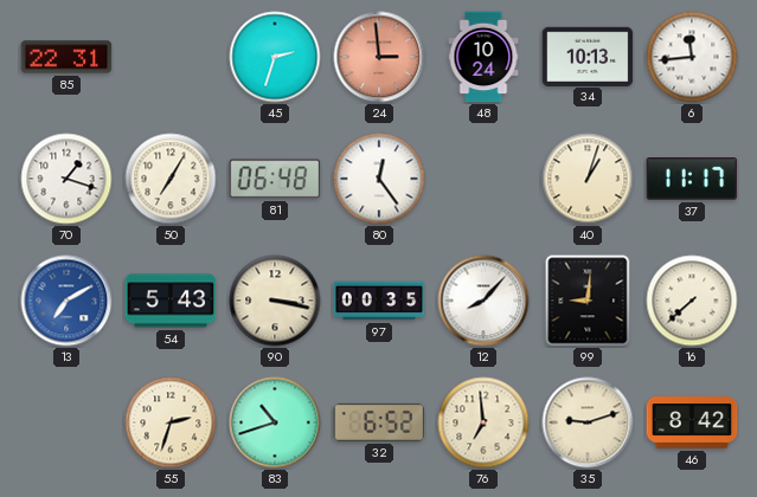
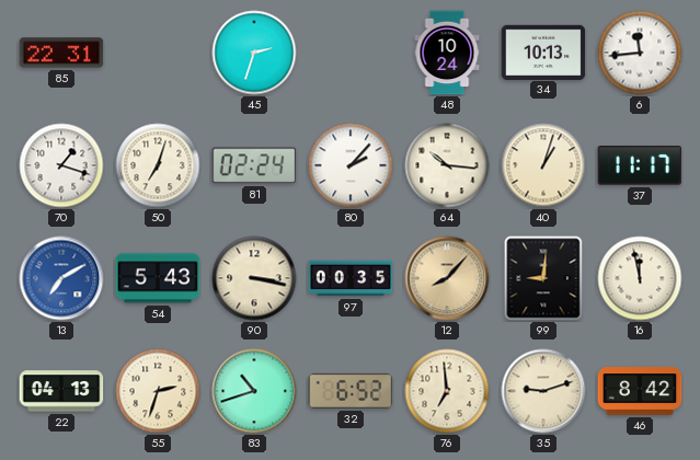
24: 2:59 -> none
50: 7:05 -> 7:03
81: 06:48 -> 02:24
80: 12:24 -> 2:07
64: none -> 10:16
12 dial: white -> champagne
16: 7:38 -> 11:58
22: none -> 04:13
